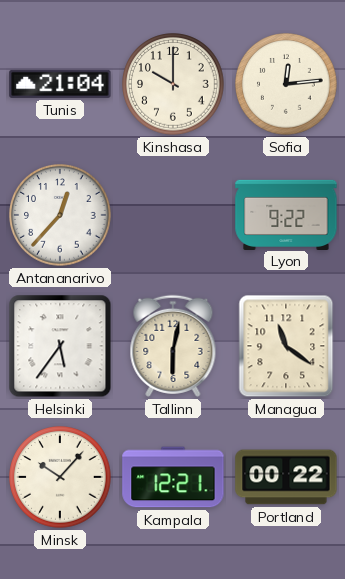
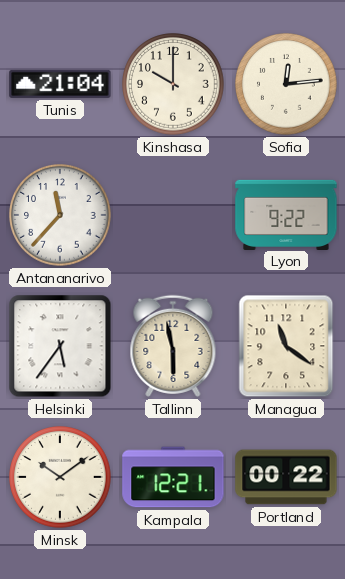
Antananarivo: 12:37 -> 11:37
Tallinn: 6:02 -> 5:58
Minsk: 10:07 -> 10:09
